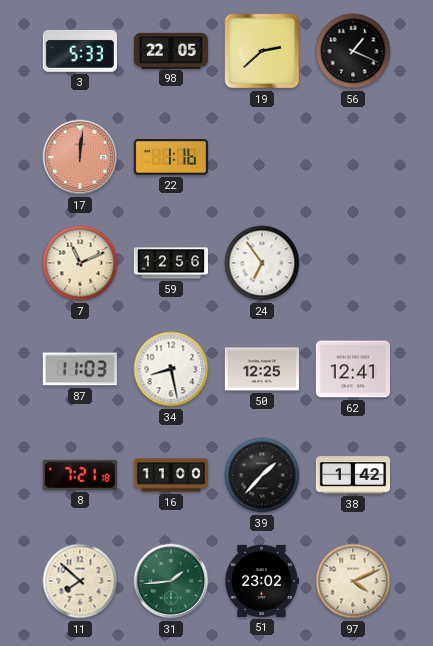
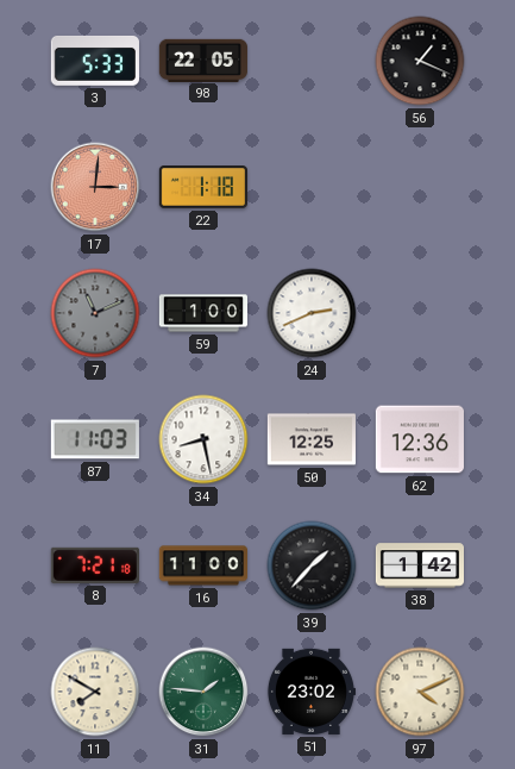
19: 2:38 -> none
17: 12:01 -> 3:01
22: 1:16 -> 1:18
7 dial: cream -> grey
59: 12:56 -> 1:00
24: 6:54 -> 2:41
62: 12:41 -> 12:36
11: 7:52 -> 7:50
31: 1:44 -> 1:46
